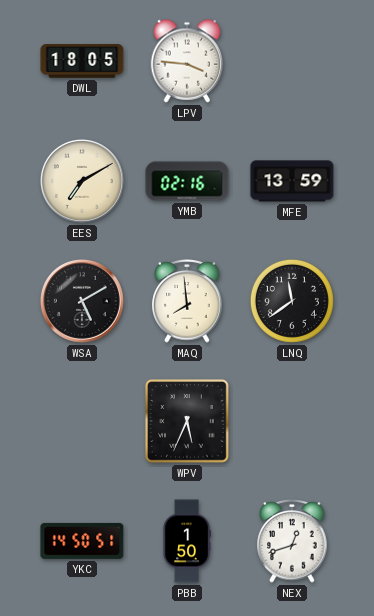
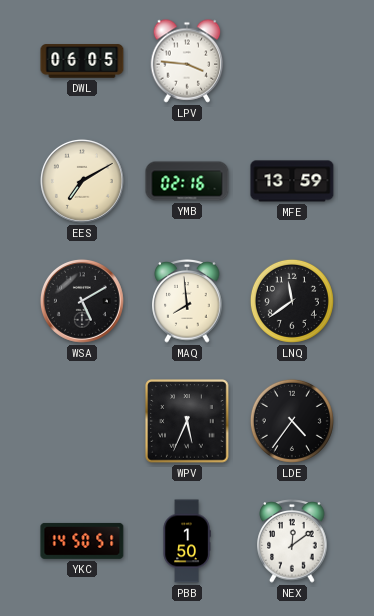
DWL: 18:05 -> 06:05
LDE: none -> 4:36
NEX: 12:42 -> 12:09
